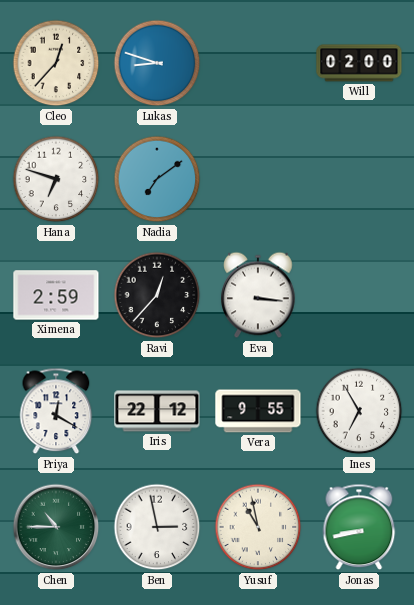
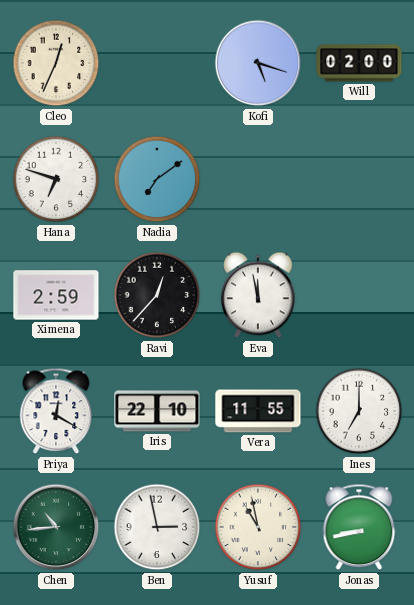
Cleo: 12:37 -> 12:34
Lukas: 8:48 -> none
Kofi: none -> 5:18
Eva: 3:16 -> 11:58
Iris: 22:12 -> 22:10
Vera: 9:55 -> 11:55
Ines: 6:55 -> 7:00
Chen: 10:45 -> 10:44
